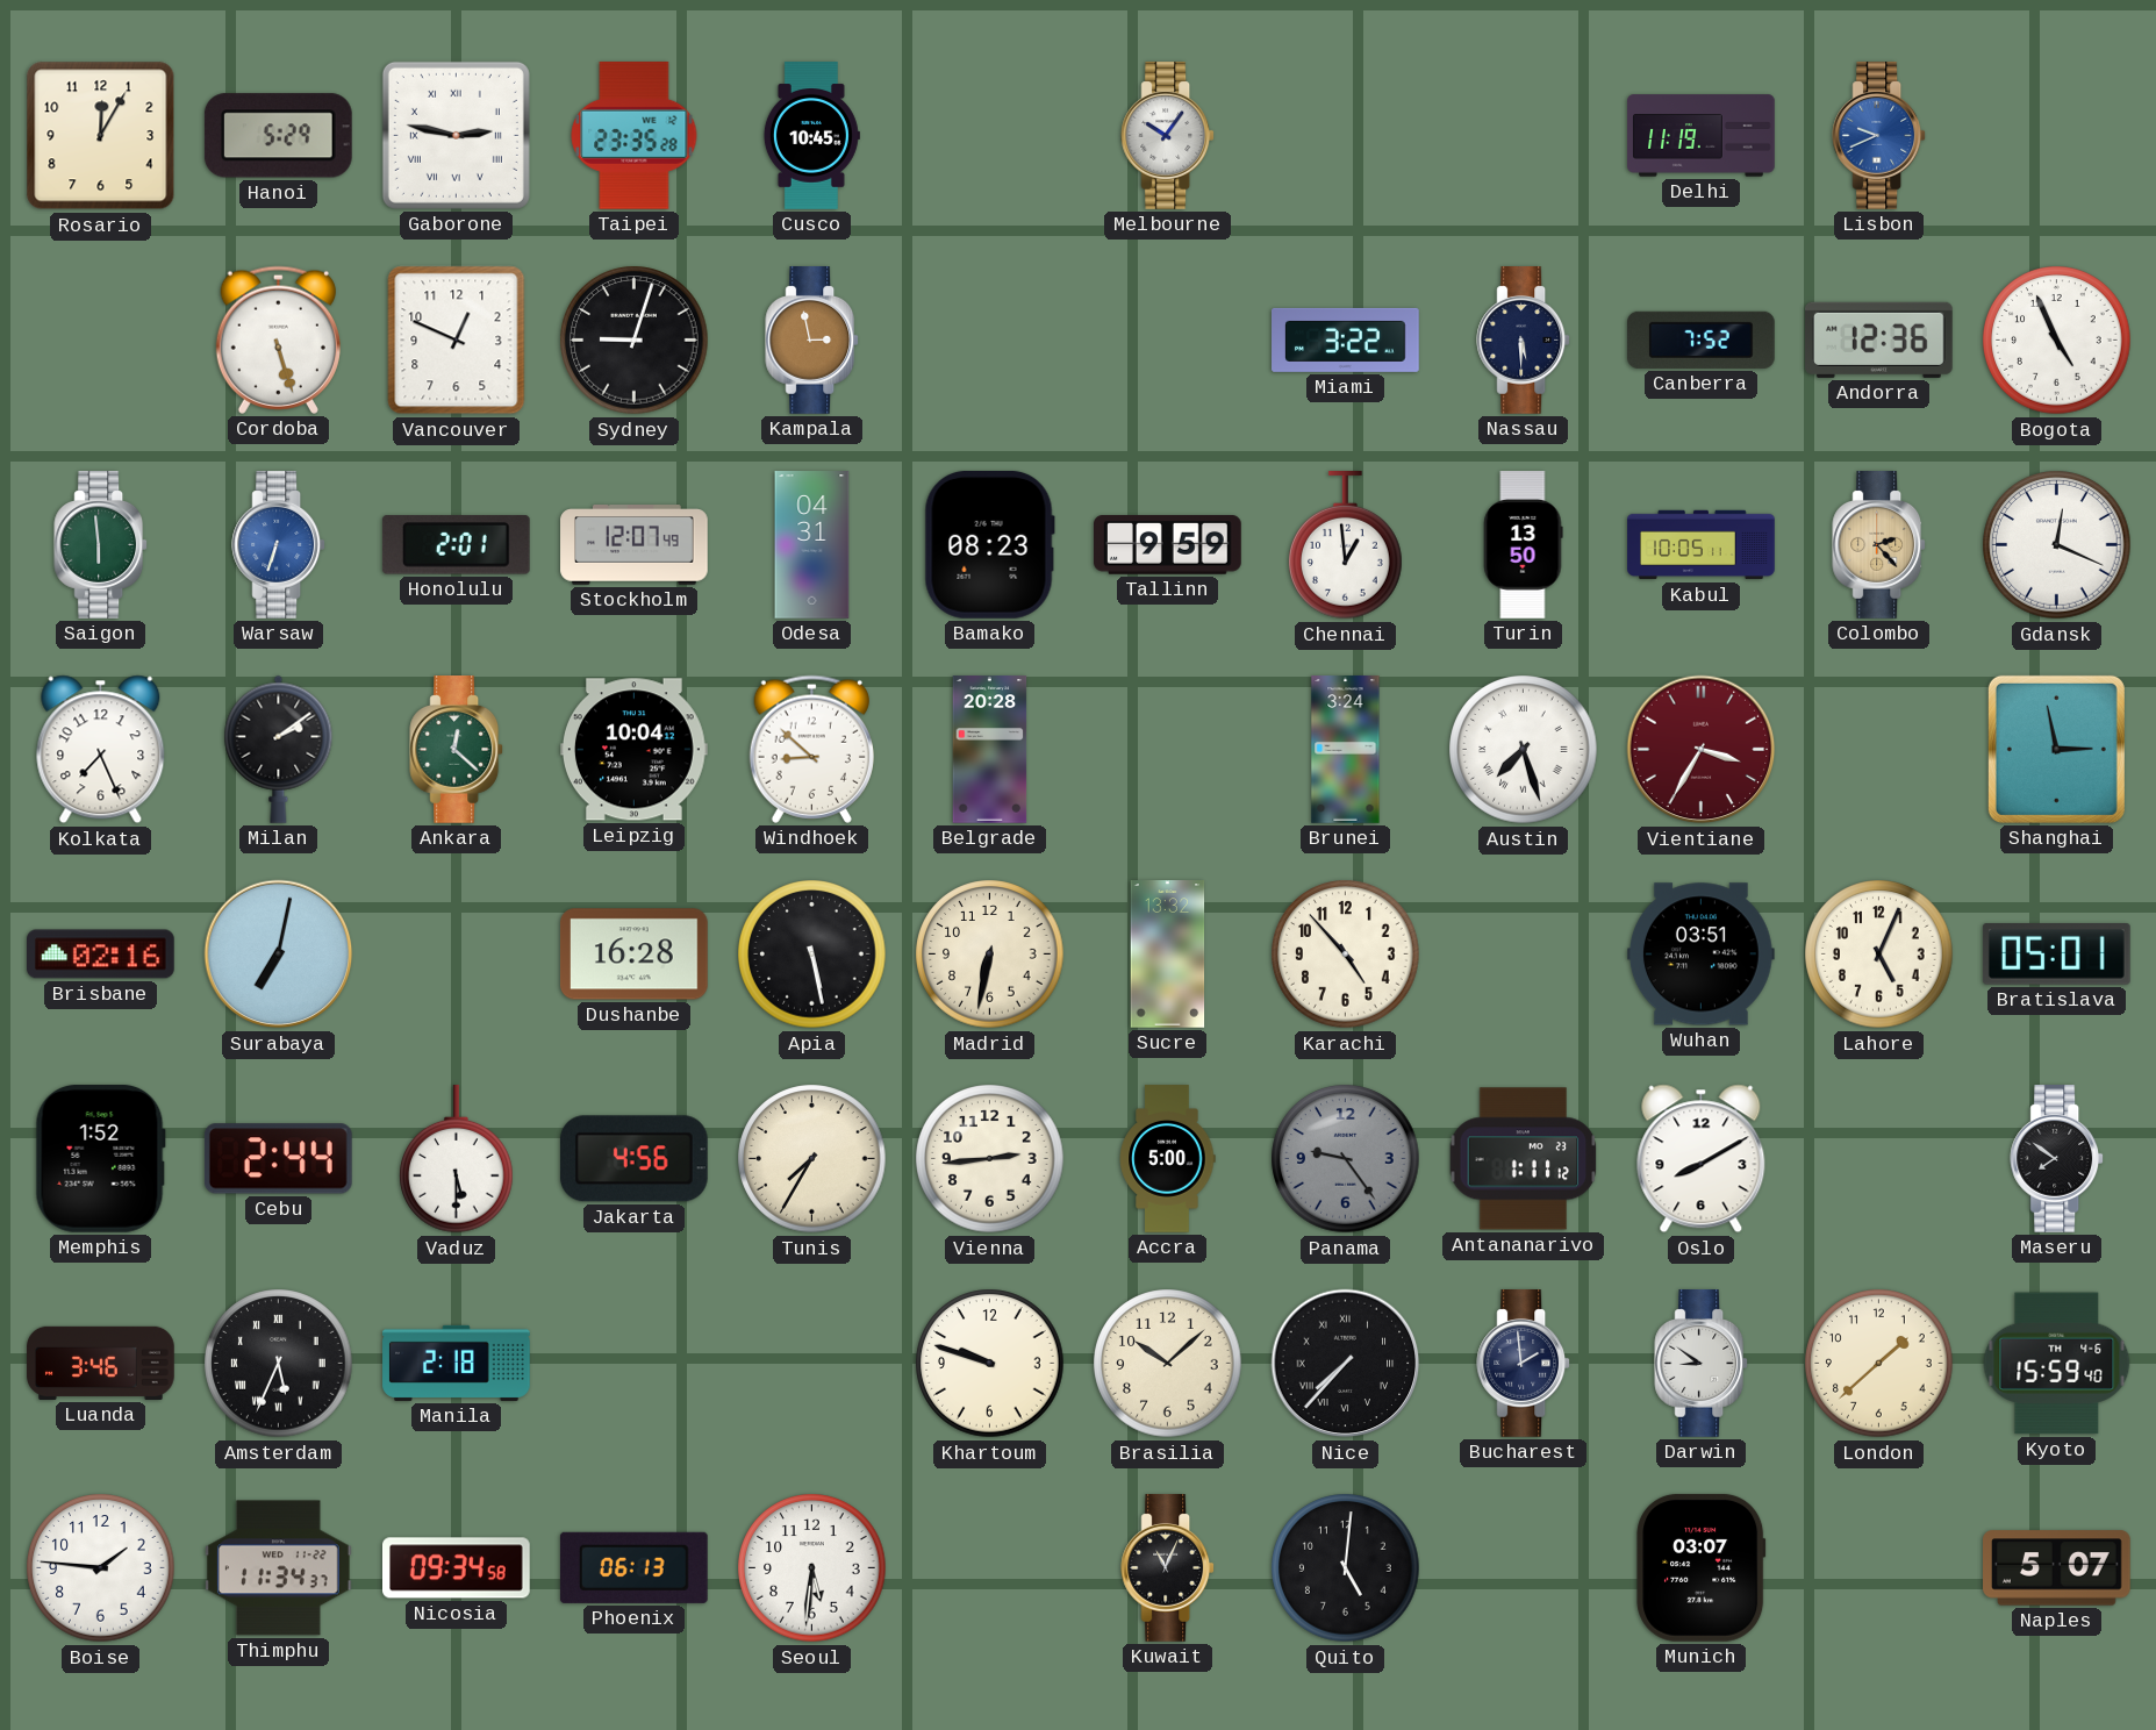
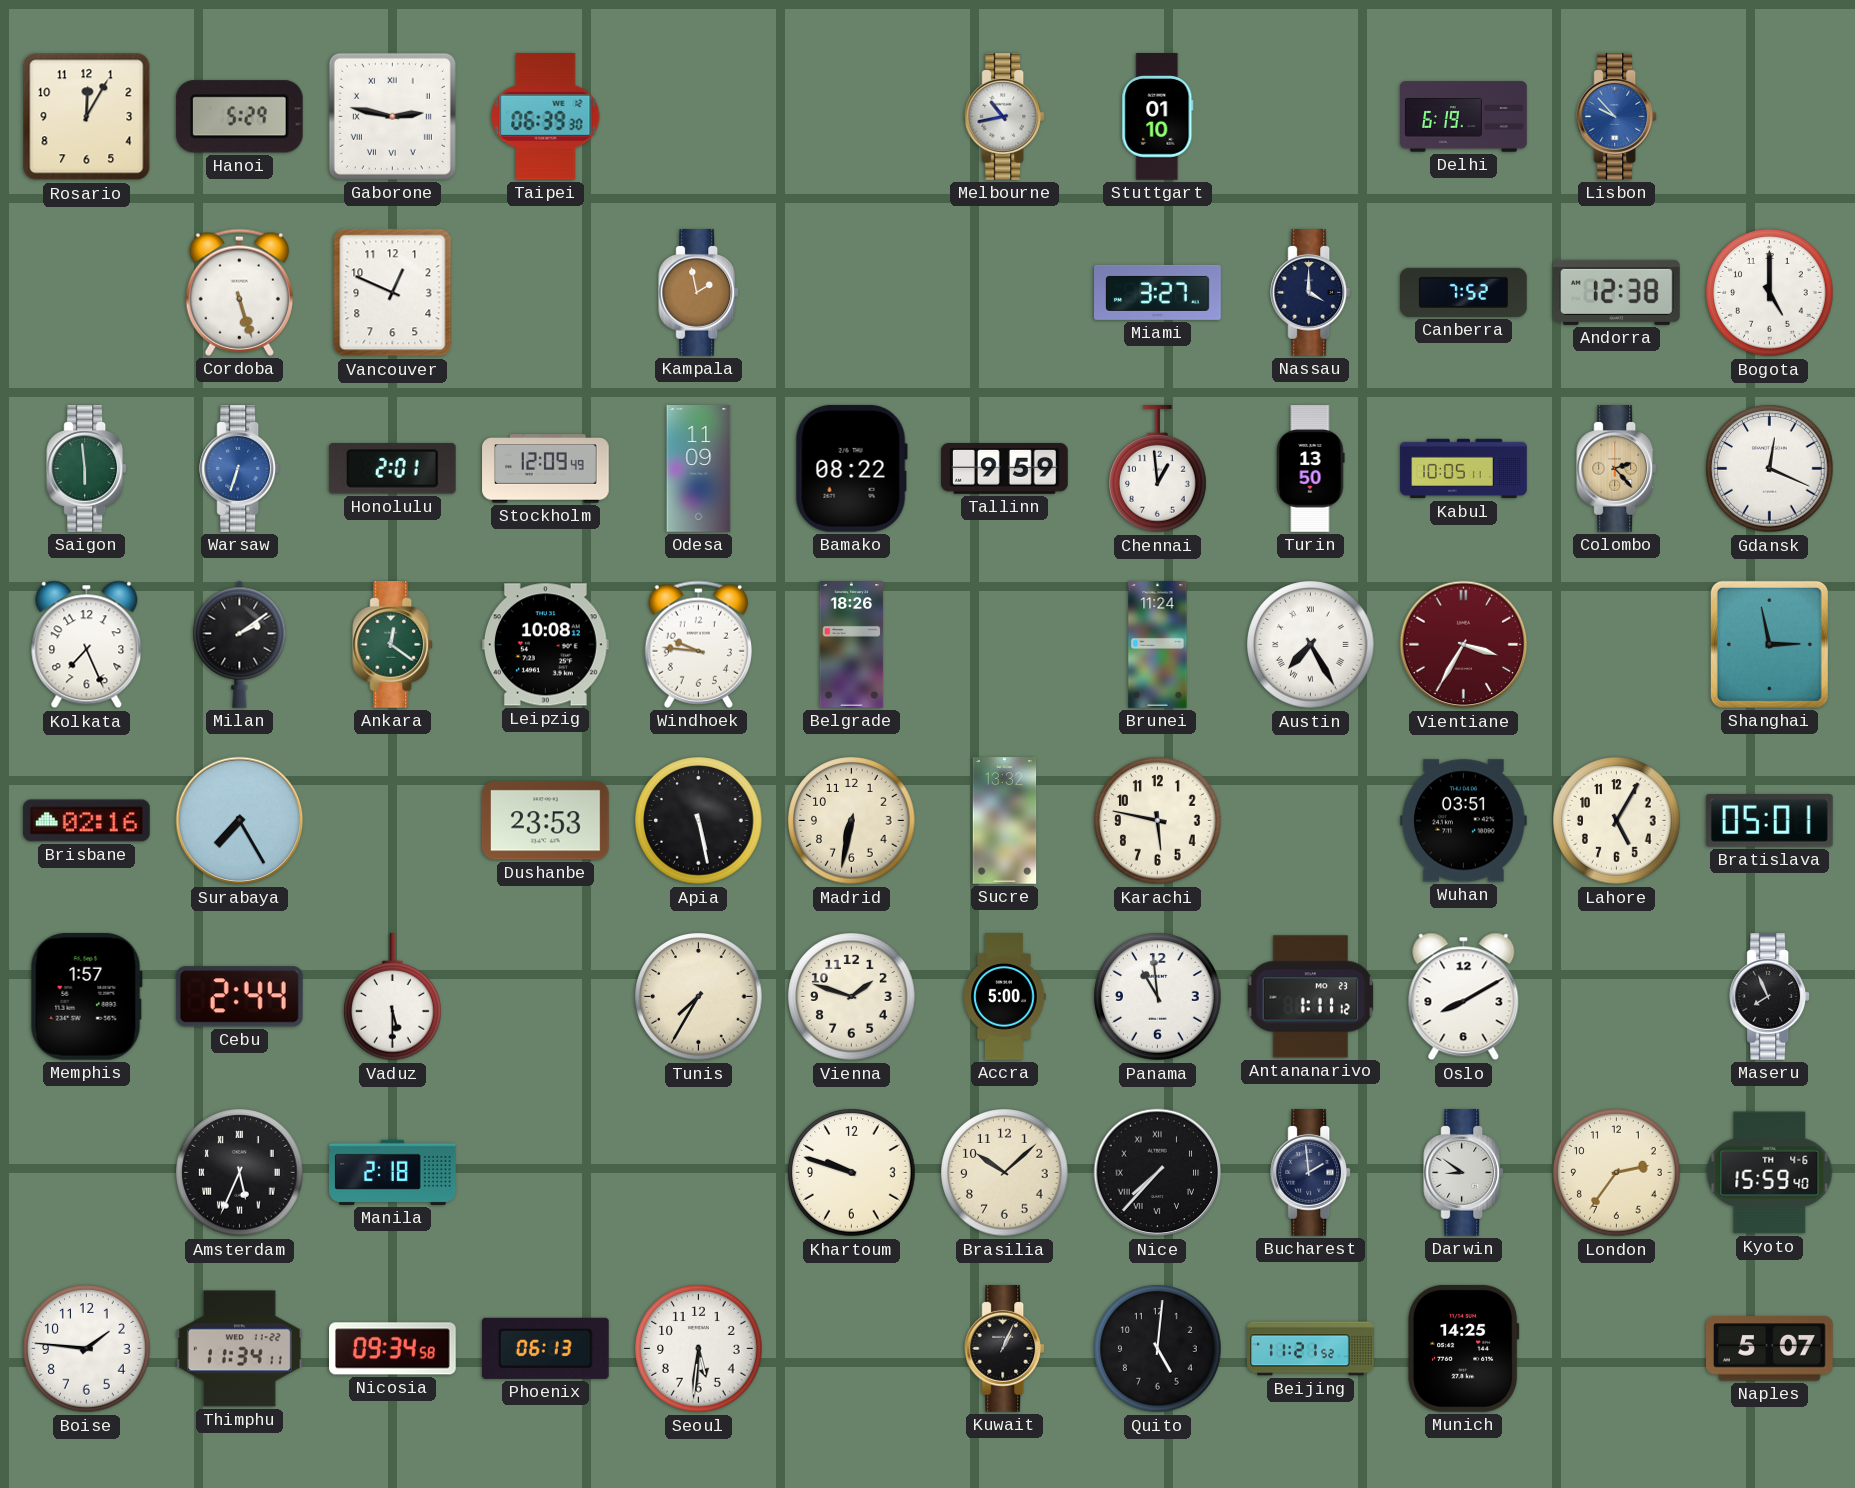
Taipei: 23:35 -> 06:39
Cusco: 10:45 -> none
Melbourne: 10:06 -> 10:43
Stuttgart: none -> 01:10
Delhi: 11:19 -> 6:19
Lisbon: 9:41 -> 9:53
Sydney: 9:03 -> none
Kampala: 2:58 -> 1:58
Miami: 3:22 -> 3:27
Nassau: 5:30 -> 4:00
Andorra: 12:36 -> 12:38
Bogota: 4:56 -> 5:00
Stockholm: 12:07 -> 12:09
Odesa: 04:31 -> 11:09
Bamako: 08:23 -> 08:22
Ankara: 12:22 -> 12:21
Leipzig: 10:04 -> 10:08
Windhoek: 8:52 -> 9:46
Belgrade: 20:28 -> 18:26
Brunei: 3:24 -> 11:24
Austin: 7:27 -> 7:25
Surabaya: 7:02 -> 7:25
Dushanbe: 16:28 -> 23:53
Karachi: 4:53 -> 5:47
Lahore: 5:04 -> 5:05
Memphis: 1:52 -> 1:57
Jakarta: 4:56 -> none
Vienna: 2:44 -> 1:48
Panama: 9:24 -> 10:59
Panama dial: grey -> white
Maseru: 7:51 -> 7:56
Luanda: 3:46 -> none
London: 1:38 -> 2:36
Thimphu: 11:34:37 -> 11:34:11
Kuwait: 11:04 -> 1:04
Beijing: none -> 11:21
Munich: 03:07 -> 14:25
